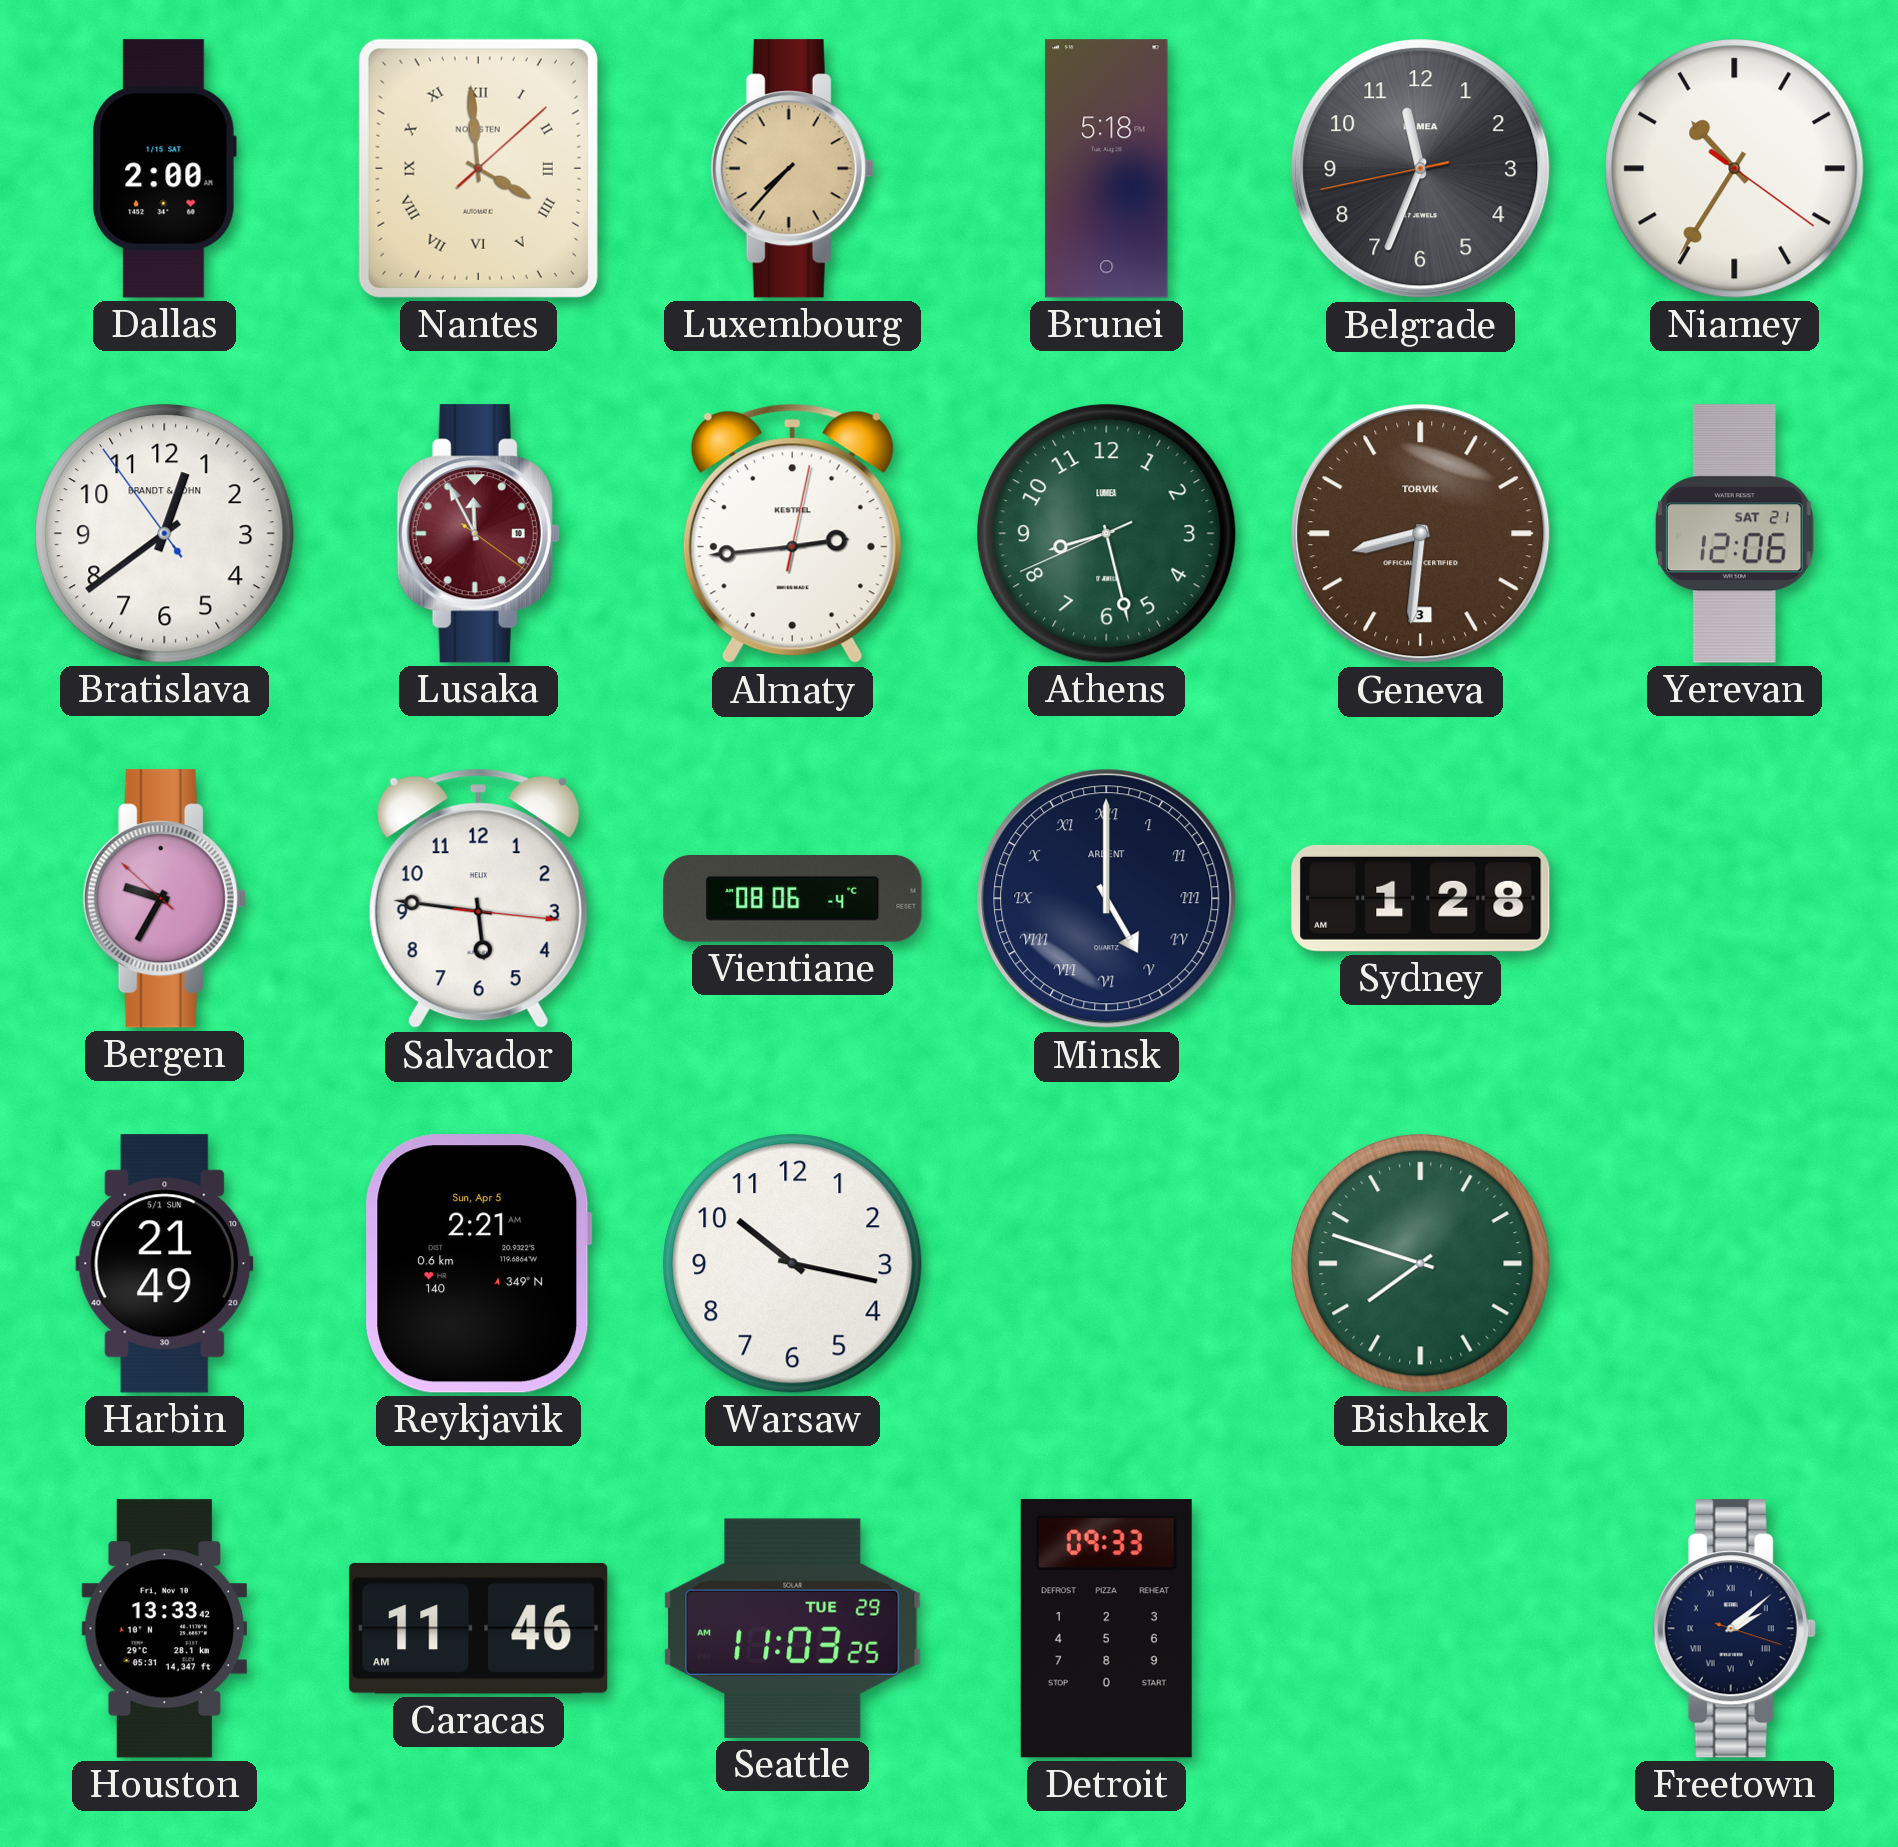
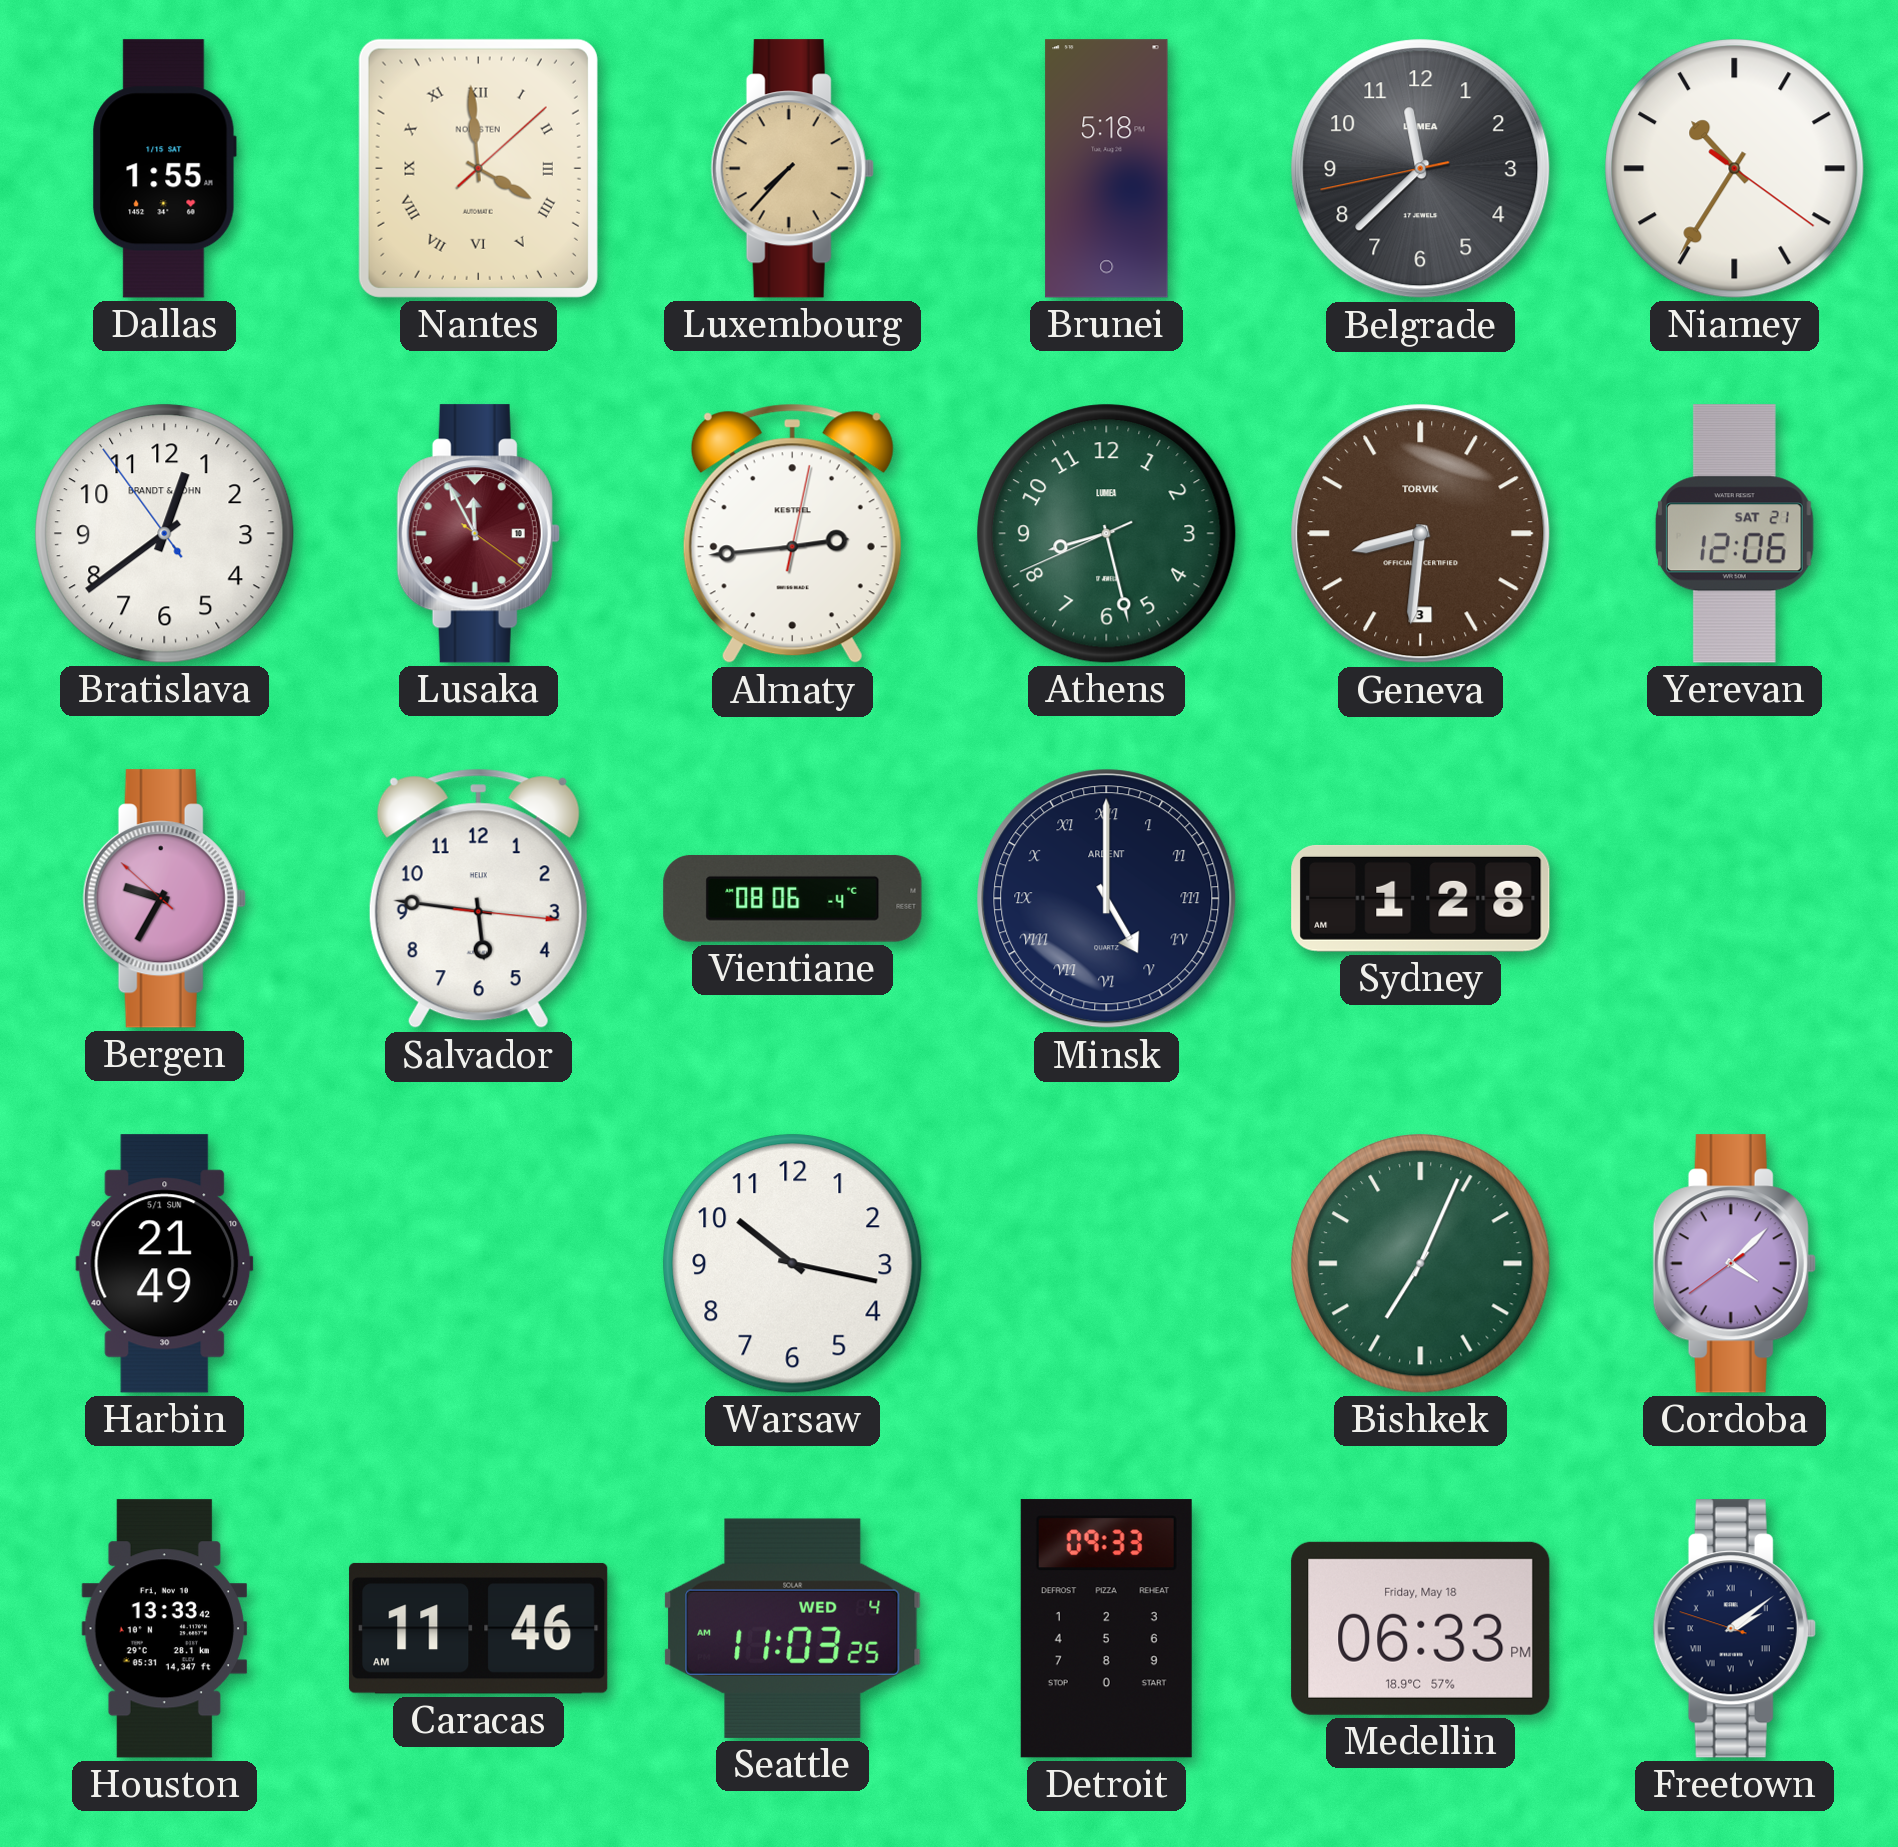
Dallas: 2:00 -> 1:55
Belgrade: 11:33 -> 11:37
Reykjavik: 2:21 -> none
Bishkek: 7:48 -> 7:04
Cordoba: none -> 4:07
Seattle date: TUE 29 -> WED 4
Medellin: none -> 06:33
Freetown: 2:08:18 -> 2:08:48
